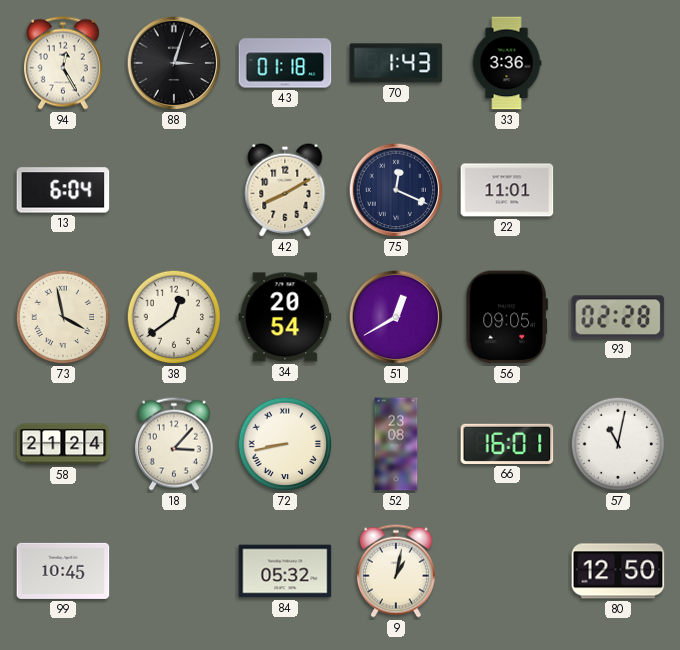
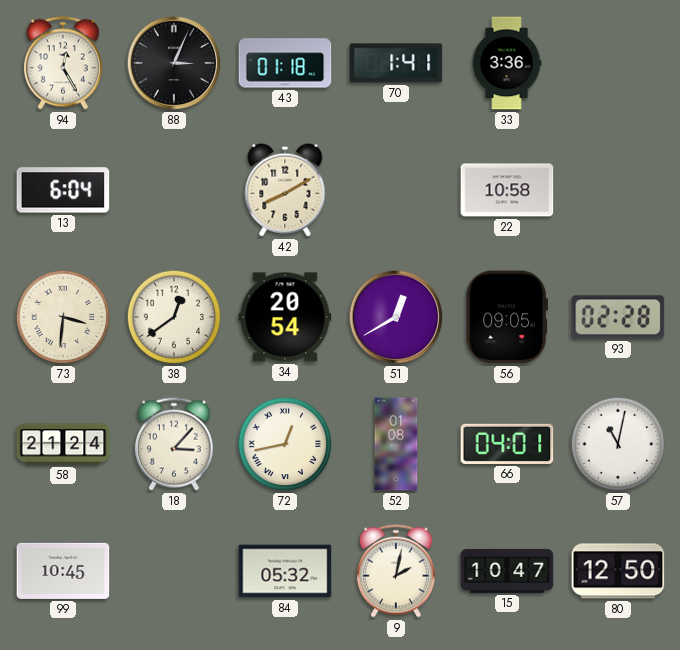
88: 3:03 -> 3:04
70: 1:43 -> 1:41
75: 12:19 -> none
22: 11:01 -> 10:58
73: 3:58 -> 3:31
72: 8:43 -> 12:43
52: 23:08 -> 01:08
66: 16:01 -> 04:01
9: 1:02 -> 2:02
15: none -> 10:47
